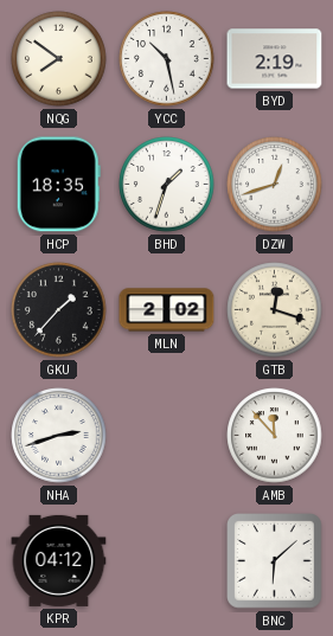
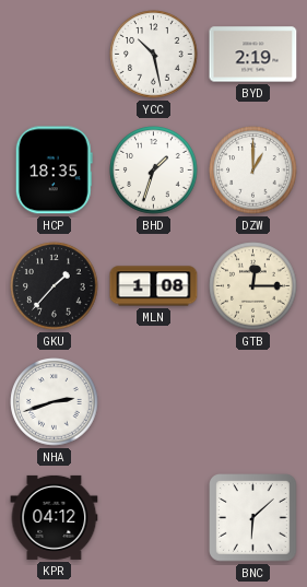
NQG: 7:51 -> none
DZW: 12:42 -> 1:00
MLN: 2:02 -> 1:08
GTB: 12:18 -> 12:15
AMB: 11:53 -> none
